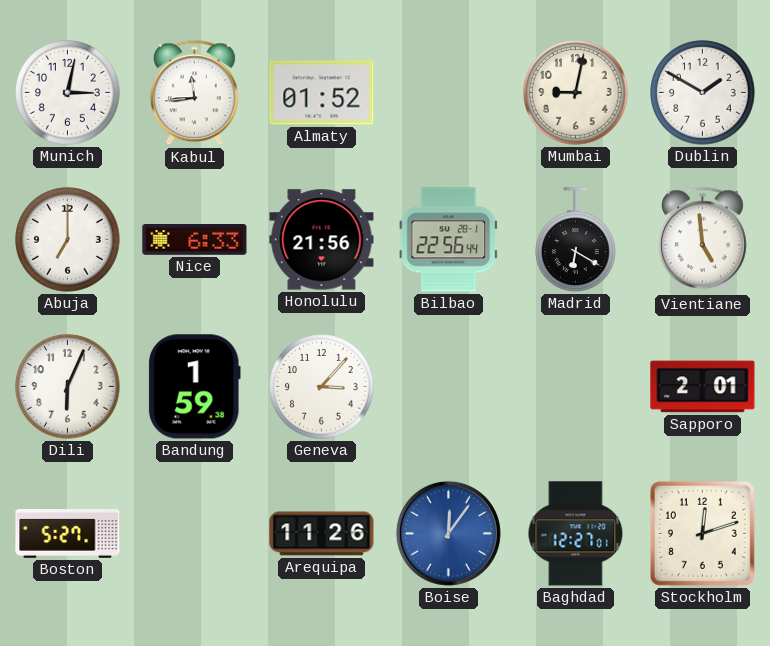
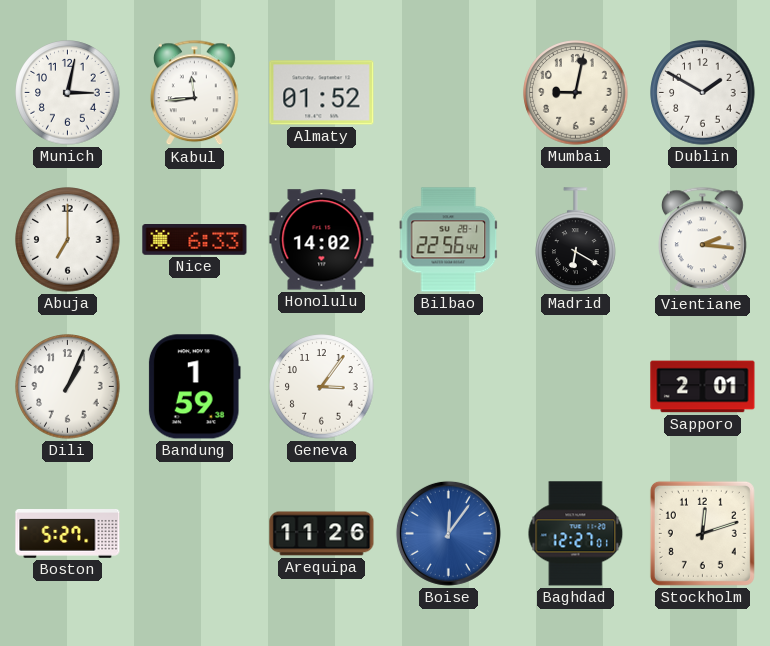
Honolulu: 21:56 -> 14:02
Vientiane: 4:59 -> 2:16
Dili: 6:04 -> 1:04
Geneva: 3:07 -> 3:06
